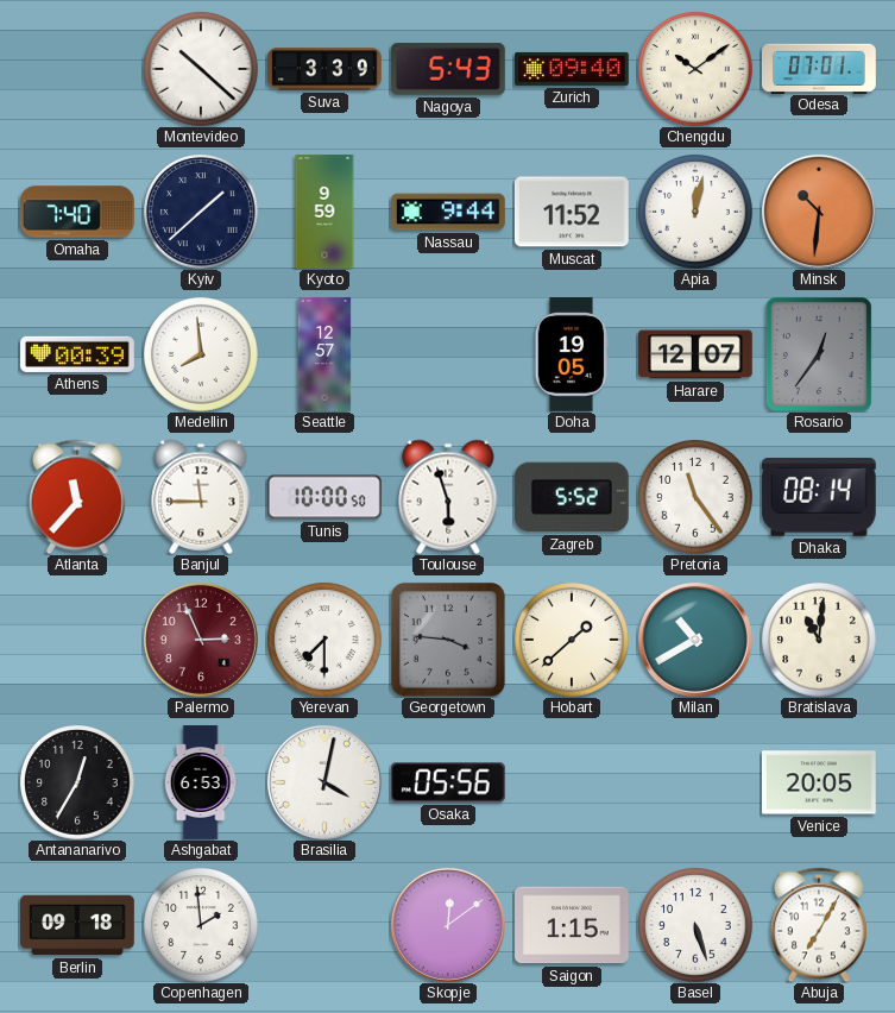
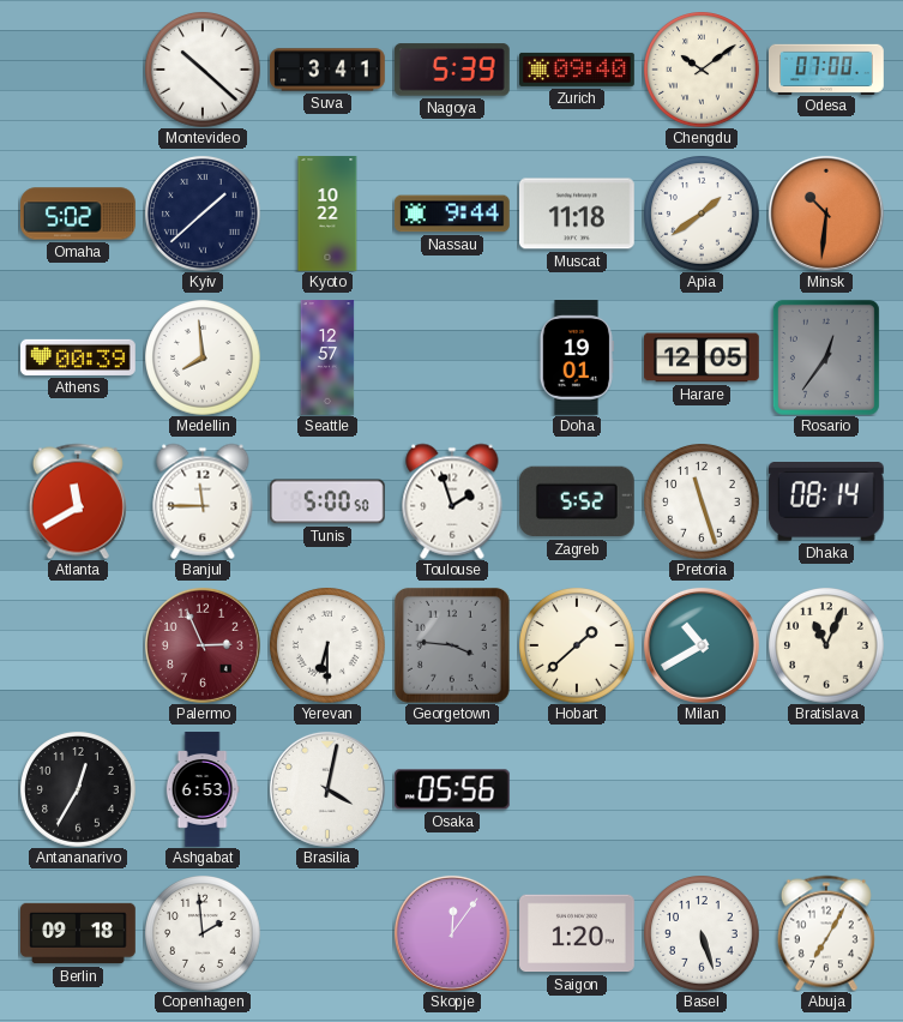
Suva: 3:39 -> 3:41
Nagoya: 5:43 -> 5:39
Odesa: 07:01 -> 07:00
Omaha: 7:40 -> 5:02
Kyoto: 9:59 -> 10:22
Muscat: 11:52 -> 11:18
Apia: 12:02 -> 1:39
Doha: 19:05 -> 19:01
Harare: 12:07 -> 12:05
Atlanta: 11:37 -> 11:40
Tunis: 10:00 -> 5:00
Toulouse: 5:57 -> 1:57
Pretoria: 11:24 -> 11:27
Yerevan: 7:30 -> 6:30
Bratislava: 11:01 -> 11:04
Venice: 20:05 -> none
Skopje: 12:09 -> 12:06
Saigon: 1:15 -> 1:20
